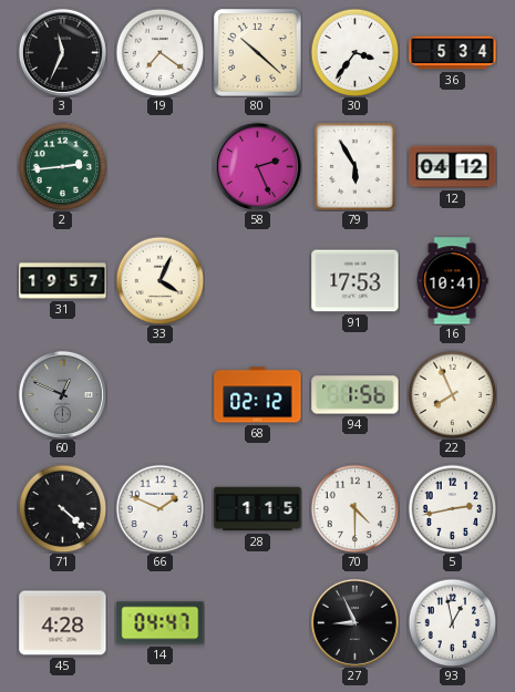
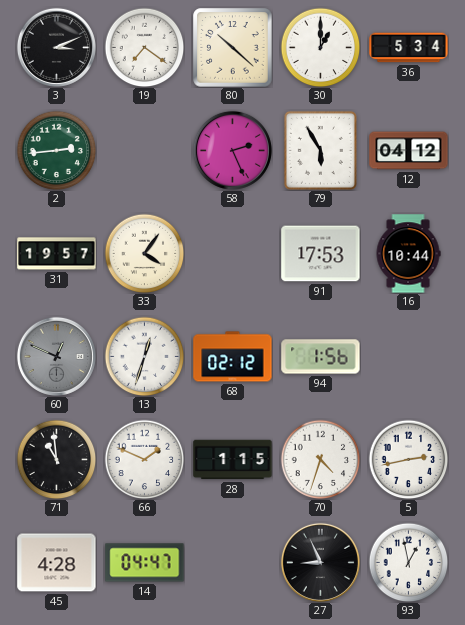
3: 11:34 -> 3:11
30: 3:36 -> 1:00
33: 4:04 -> 4:06
16: 10:41 -> 10:44
13: none -> 12:33
22: 7:56 -> none
71: 4:22 -> 10:59
70: 4:30 -> 4:33
